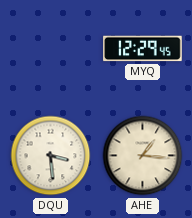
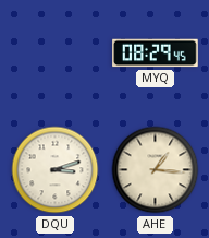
MYQ: 12:29 -> 08:29
DQU: 3:29 -> 3:12
